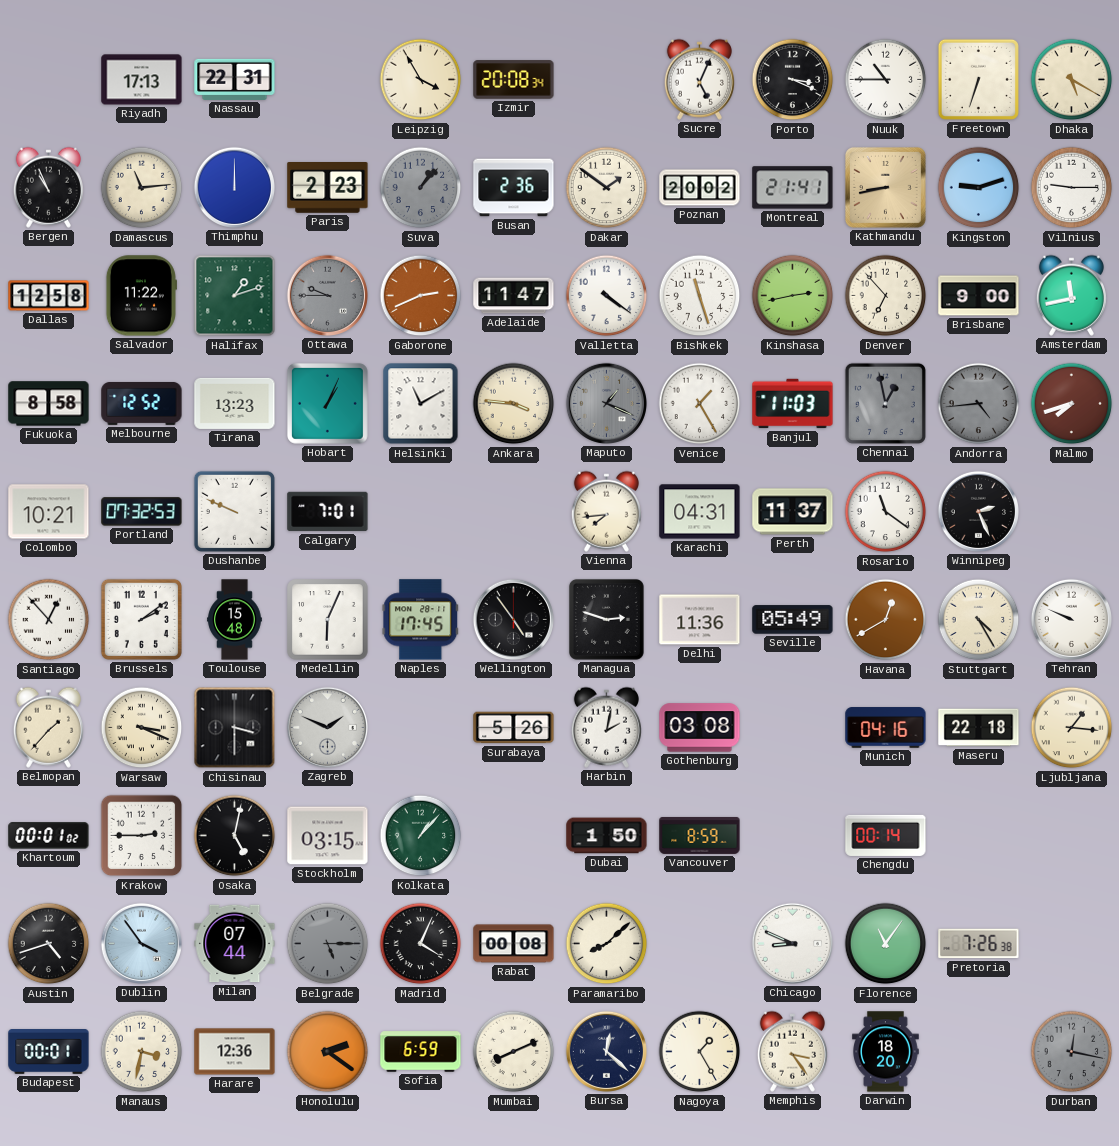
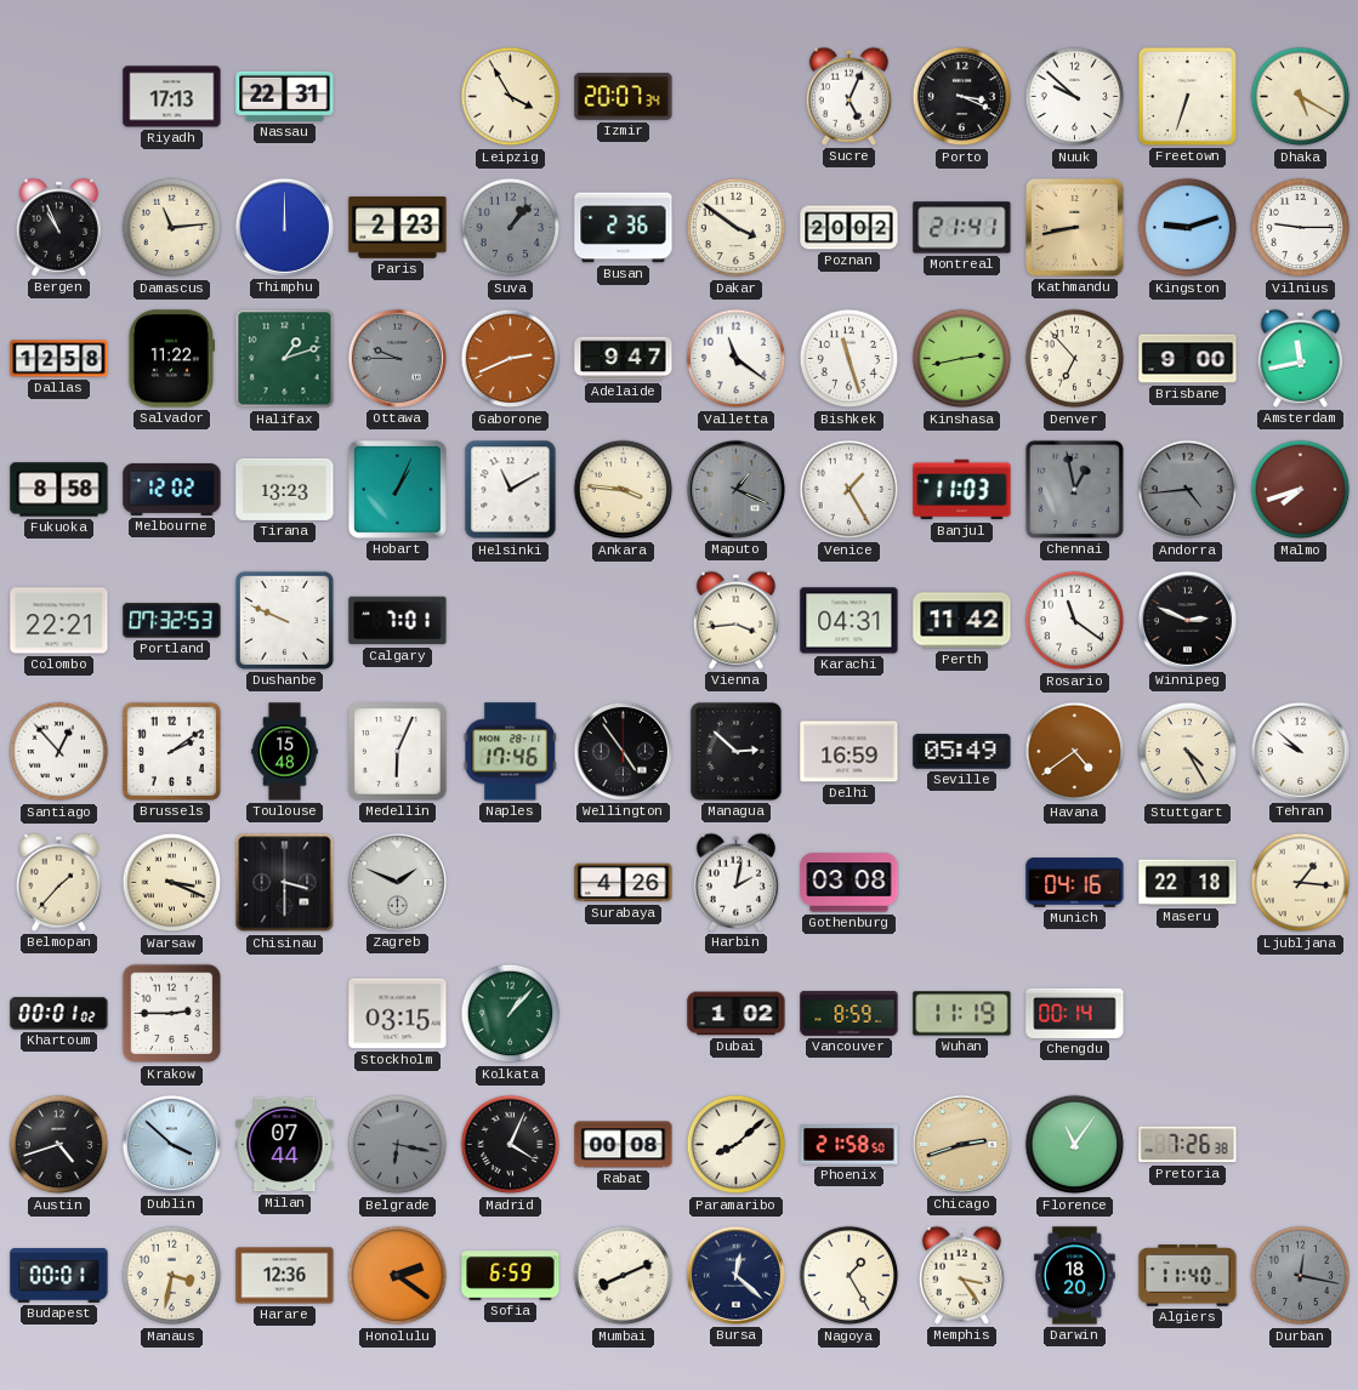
Izmir: 20:08 -> 20:07
Nuuk: 10:45 -> 9:52
Dakar: 1:51 -> 3:51
Adelaide: 11:47 -> 9:47
Valletta: 4:21 -> 11:21
Melbourne: 12:52 -> 12:02
Colombo: 10:21 -> 22:21
Vienna: 7:44 -> 3:44
Perth: 11:37 -> 11:42
Winnipeg: 2:26 -> 2:49
Naples: 17:45 -> 17:46
Managua: 2:48 -> 2:52
Delhi: 11:36 -> 16:59
Havana: 12:40 -> 4:39
Tehran: 9:49 -> 9:52
Surabaya: 5:26 -> 4:26
Osaka: 5:02 -> none
Dubai: 1:50 -> 1:02
Wuhan: none -> 11:19
Dublin: 3:54 -> 3:52
Belgrade: 5:15 -> 6:17
Phoenix: none -> 21:58
Chicago: 8:49 -> 2:42
Chicago dial: white -> champagne
Algiers: none -> 11:40
